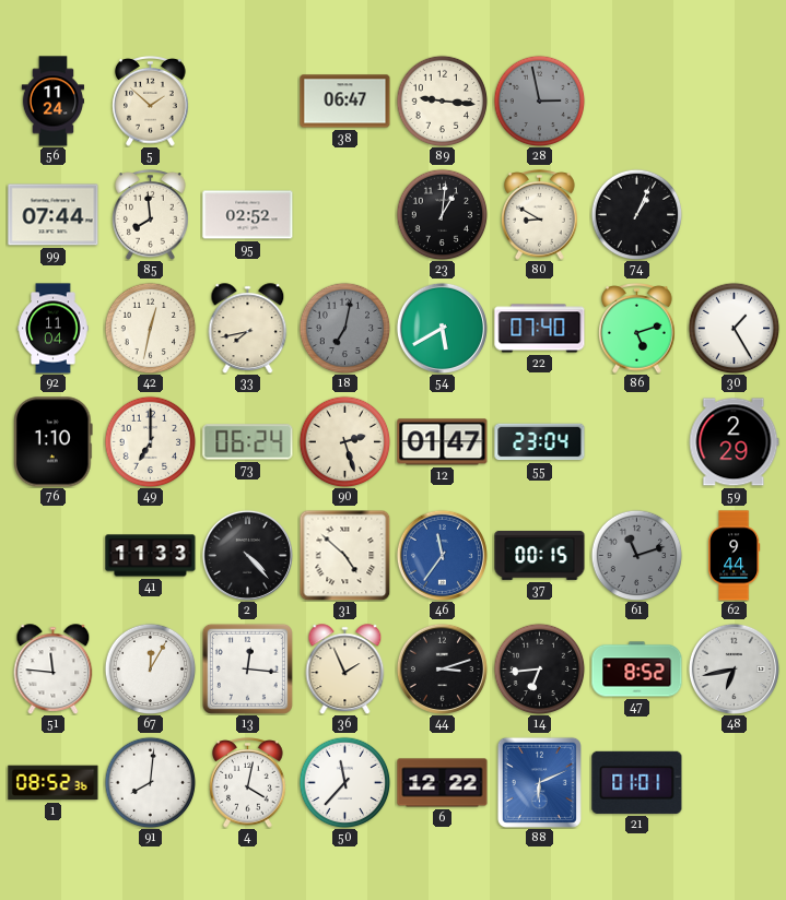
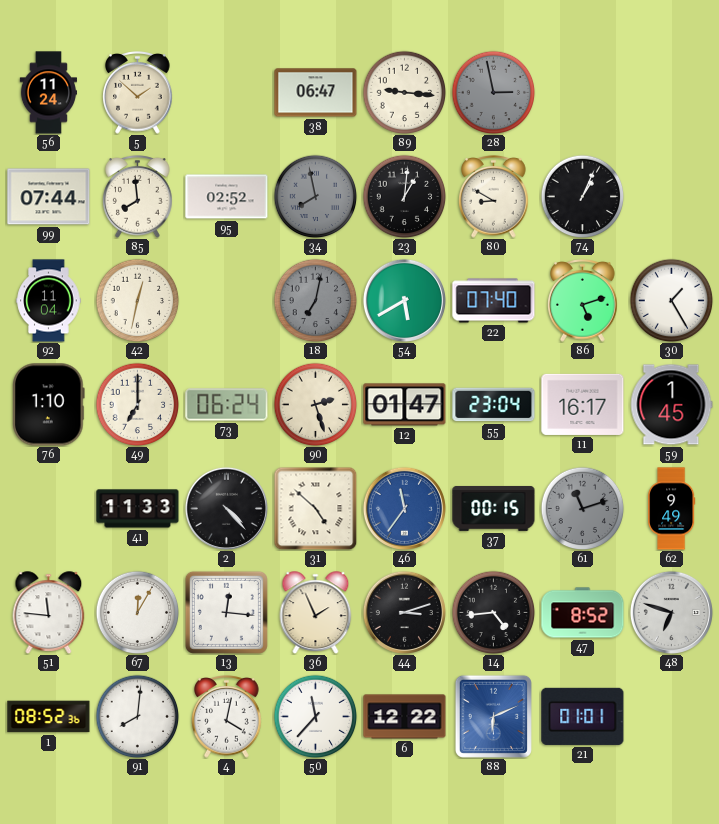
34: none -> 7:58
33: 7:43 -> none
11: none -> 16:17
59: 2:29 -> 1:45
62: 9:44 -> 9:49
14: 6:44 -> 4:44
48: 6:43 -> 6:48
